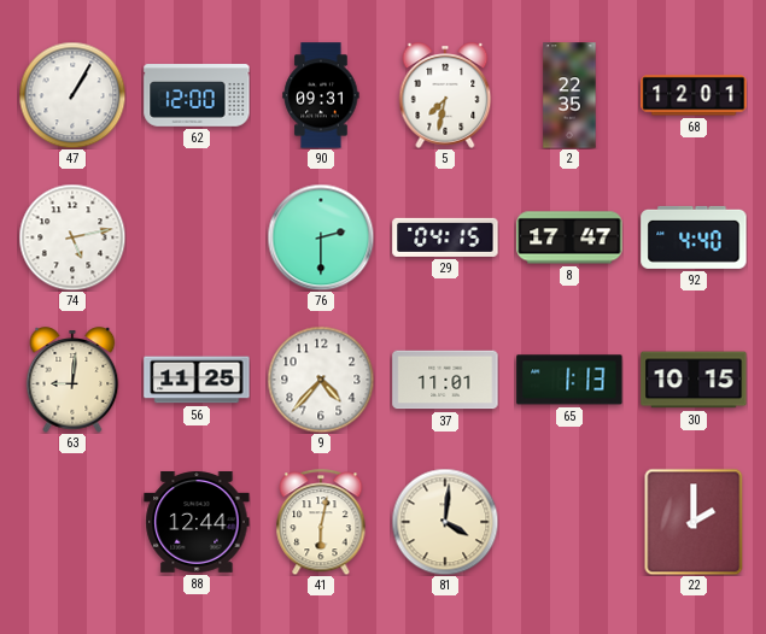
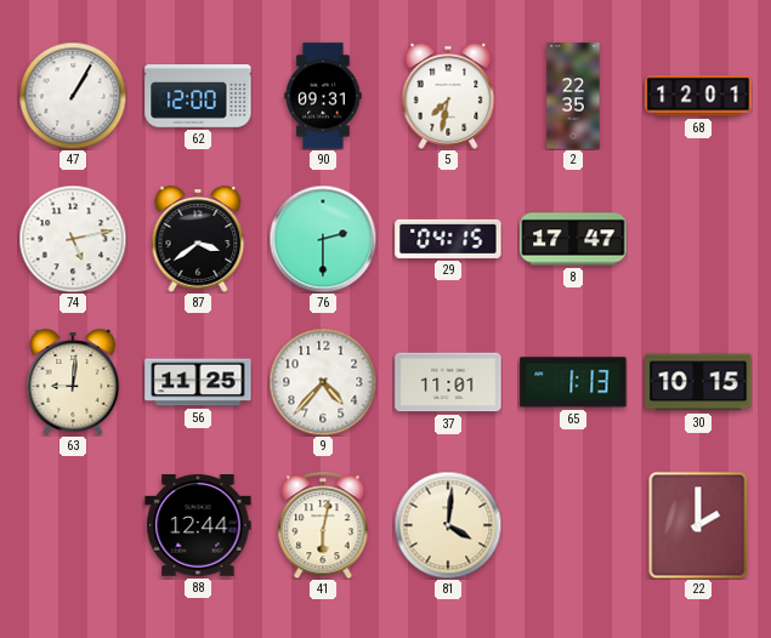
87: none -> 3:39
92: 4:40 -> none
